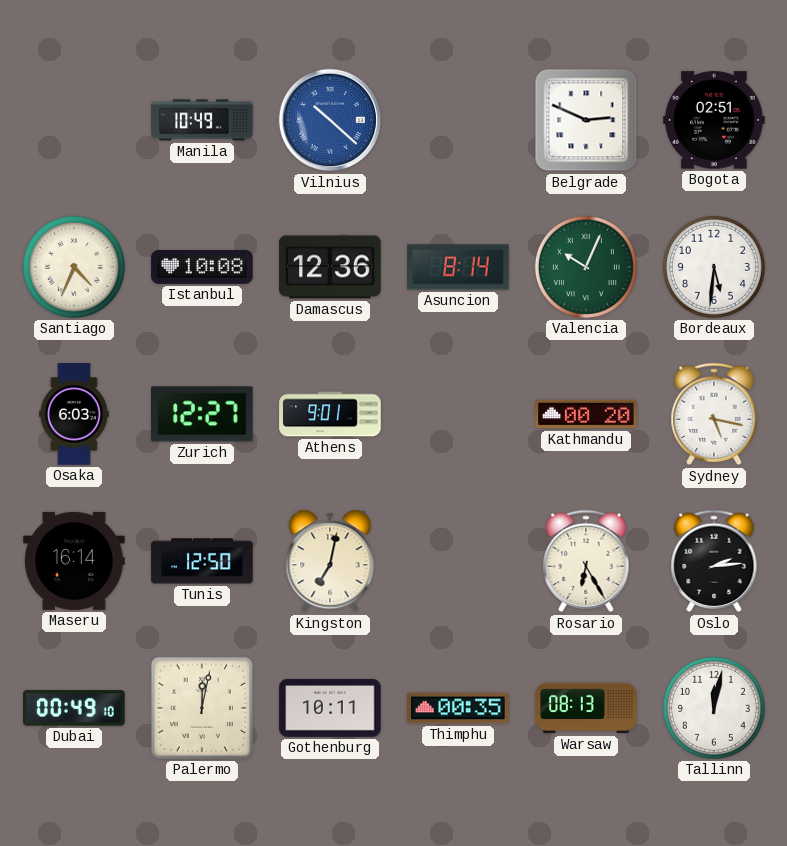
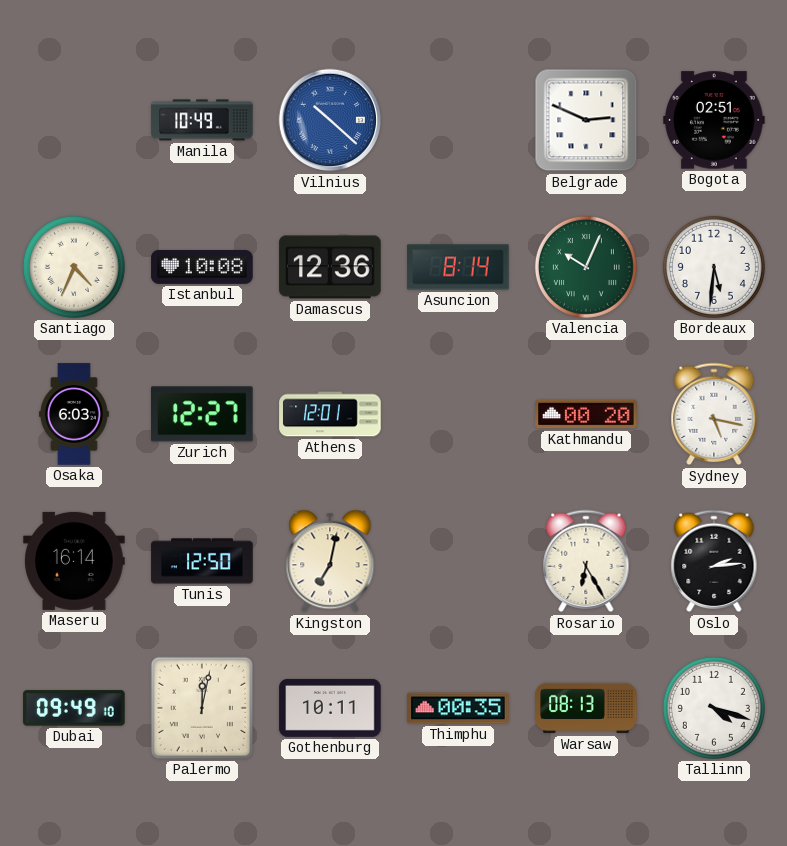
Athens: 9:01 -> 12:01
Dubai: 00:49 -> 09:49
Tallinn: 12:02 -> 4:18
